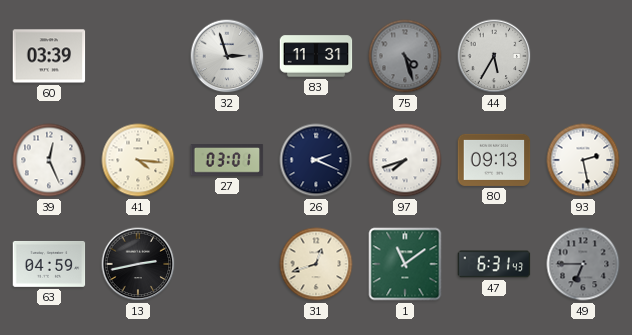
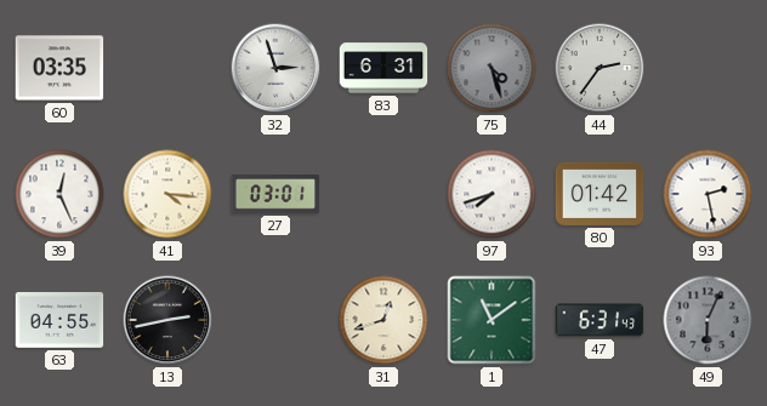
60: 03:39 -> 03:35
83: 11:31 -> 6:31
44: 5:35 -> 2:36
26: 2:19 -> none
80: 09:13 -> 01:42
63: 04:59 -> 04:55
49: 6:45 -> 6:04
